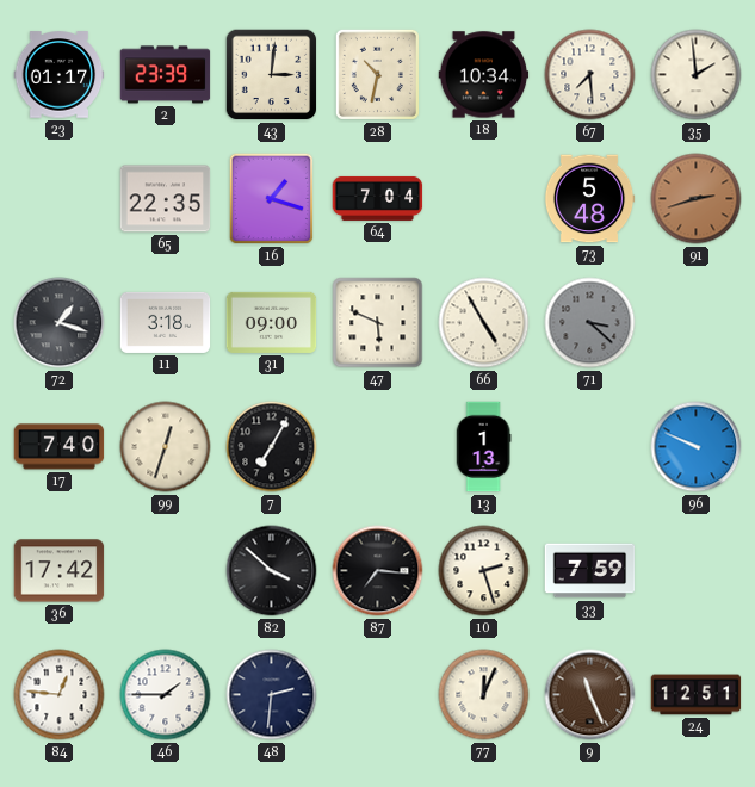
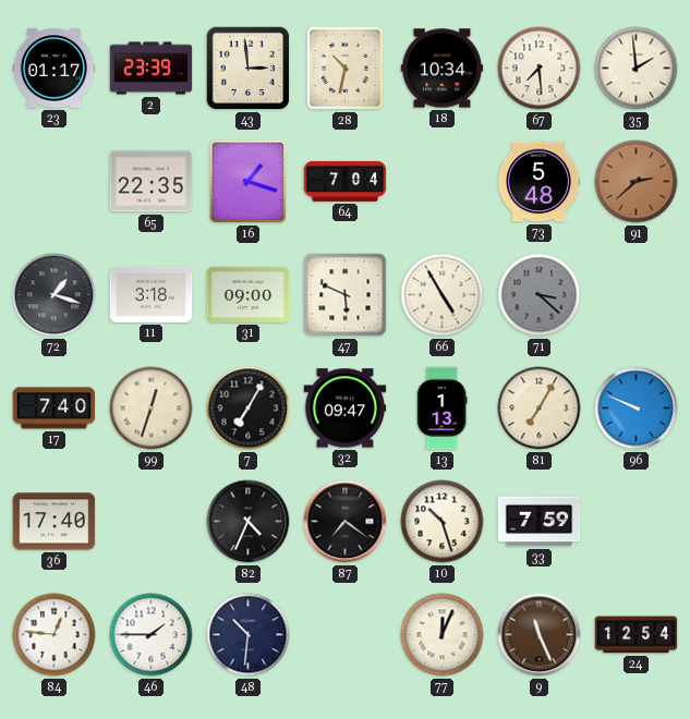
43: 3:01 -> 2:59
91: 2:42 -> 2:38
32: none -> 09:47
81: none -> 7:05
36: 17:42 -> 17:40
82: 3:52 -> 4:34
87: 7:16 -> 7:21
10: 2:27 -> 10:27
48: 2:31 -> 10:31
24: 12:51 -> 12:54
